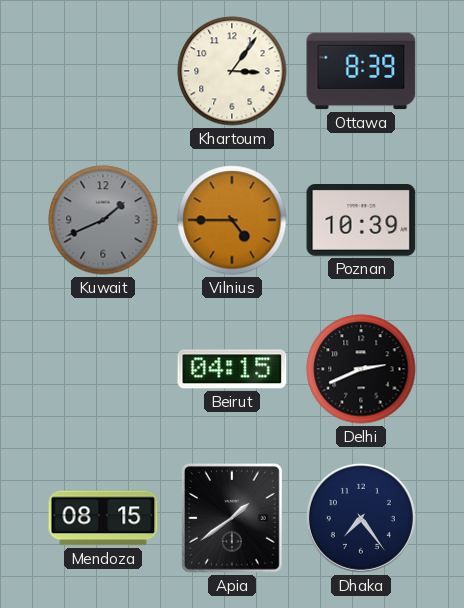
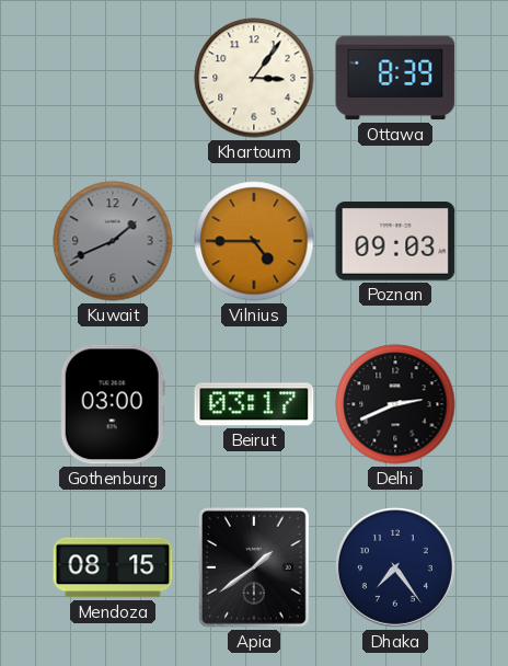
Poznan: 10:39 -> 09:03
Gothenburg: none -> 03:00
Beirut: 04:15 -> 03:17
